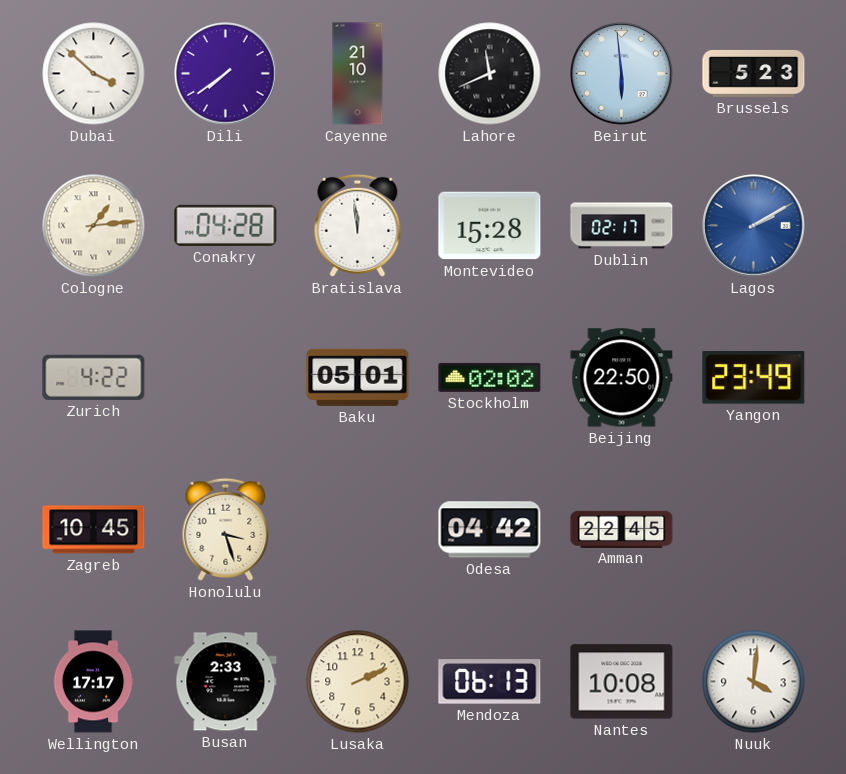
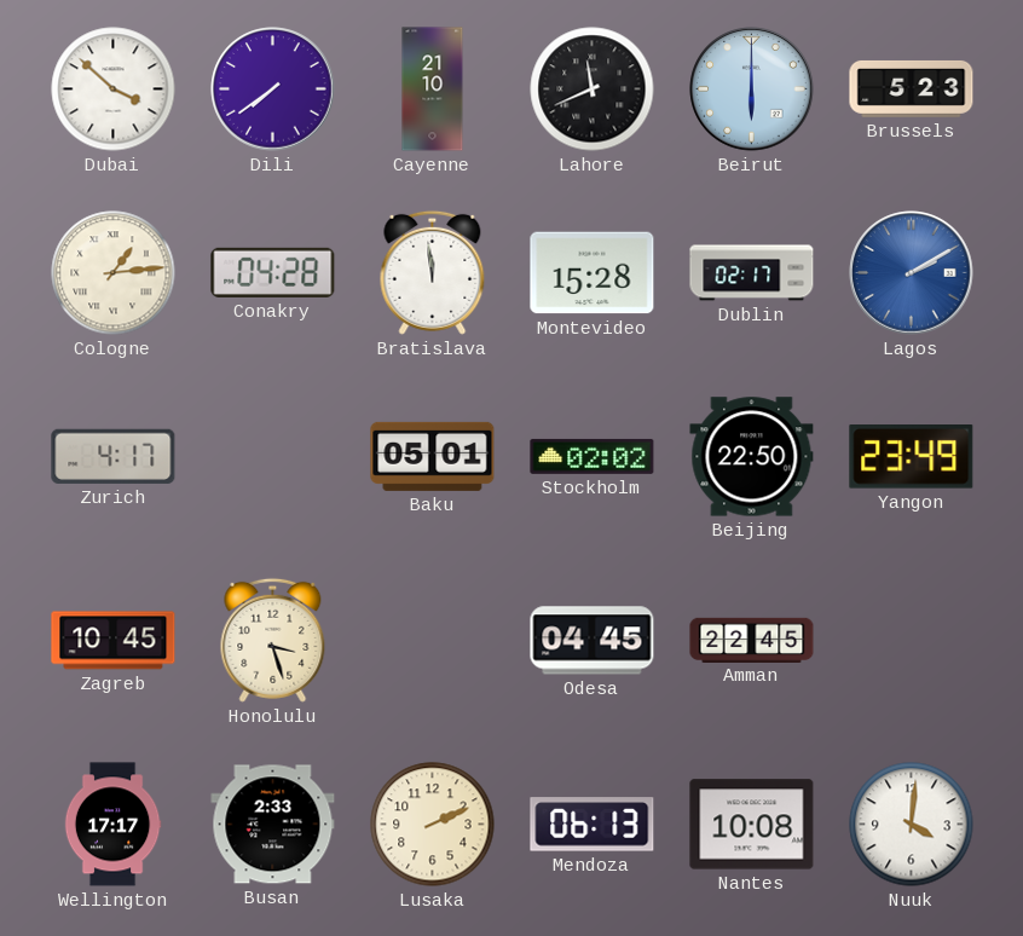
Beirut: 5:59 -> 6:00
Zurich: 4:22 -> 4:17
Odesa: 04:42 -> 04:45
